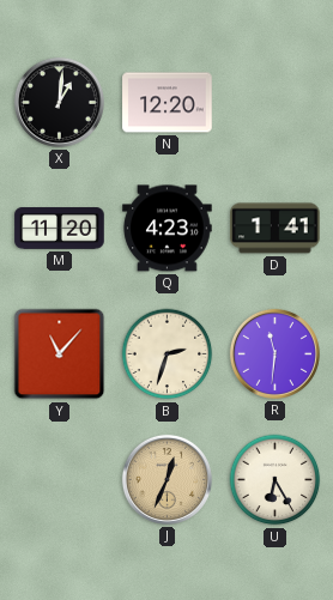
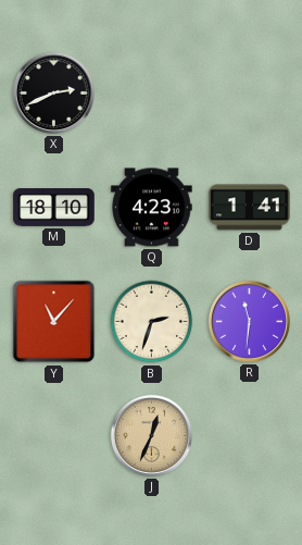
X: 1:01 -> 2:41
N: 12:20 -> none
M: 11:20 -> 18:10
U: 6:25 -> none
